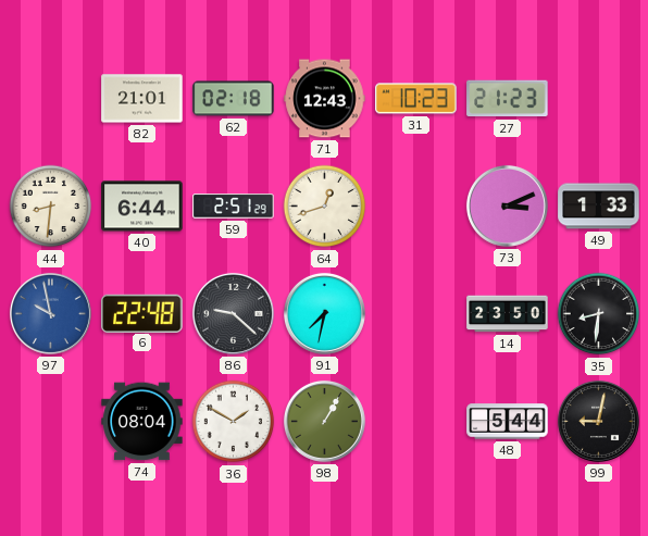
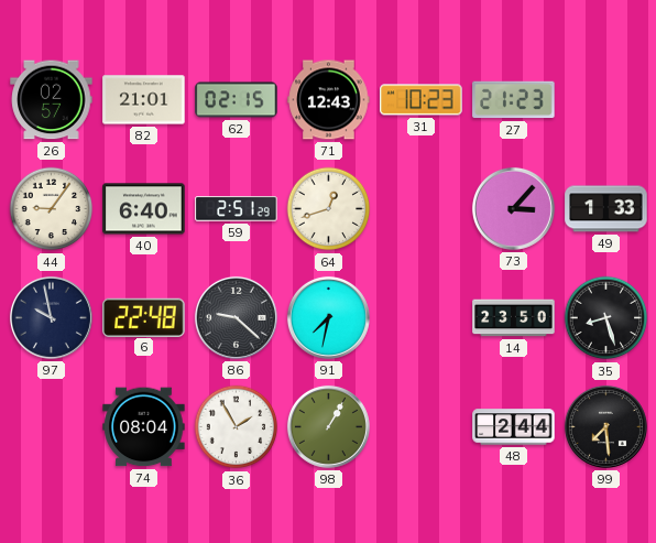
26: none -> 02:57
62: 02:18 -> 02:15
44: 8:31 -> 9:06
40: 6:44 -> 6:40
73: 3:11 -> 3:07
97 dial: blue -> navy
35: 8:31 -> 8:27
36: 1:50 -> 1:55
48: 5:44 -> 2:44
99: 9:02 -> 7:29
